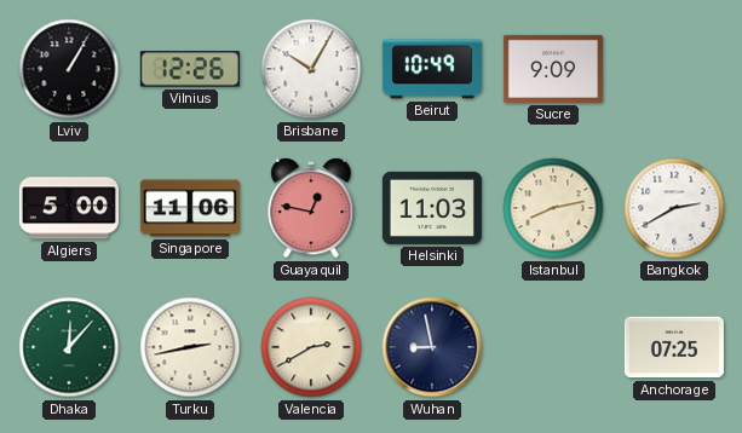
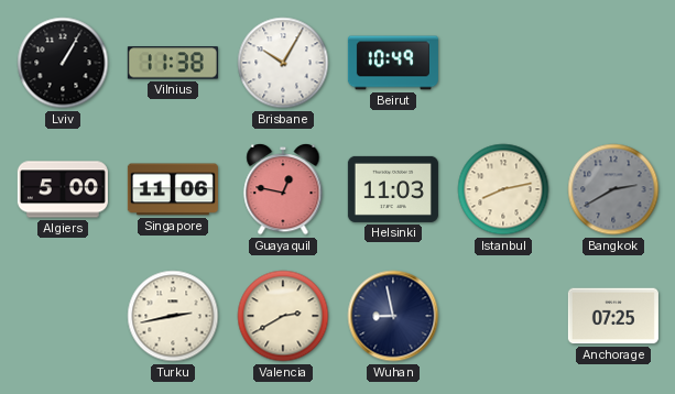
Vilnius: 12:26 -> 11:38
Sucre: 9:09 -> none
Bangkok dial: white -> grey
Dhaka: 12:07 -> none
